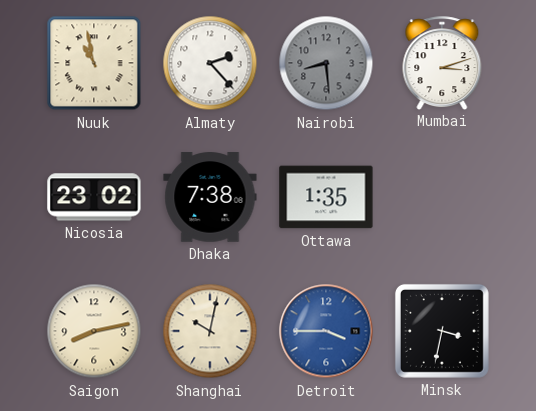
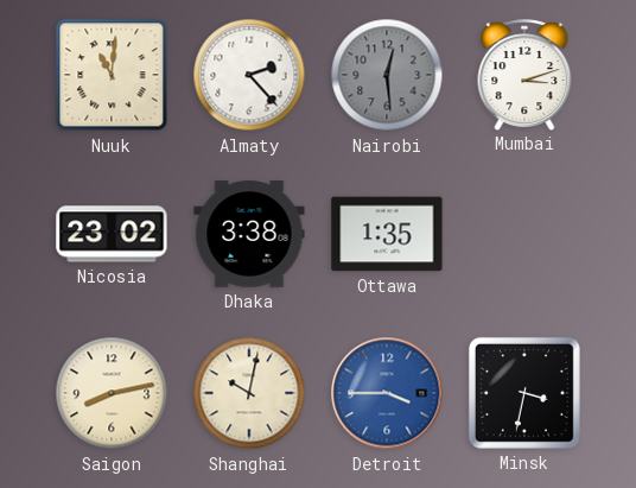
Nuuk: 10:58 -> 11:01
Nairobi: 8:29 -> 12:29
Dhaka: 7:38 -> 3:38
